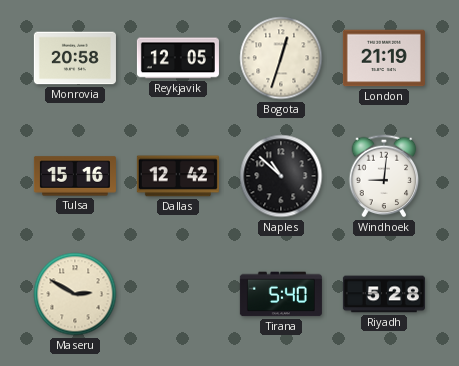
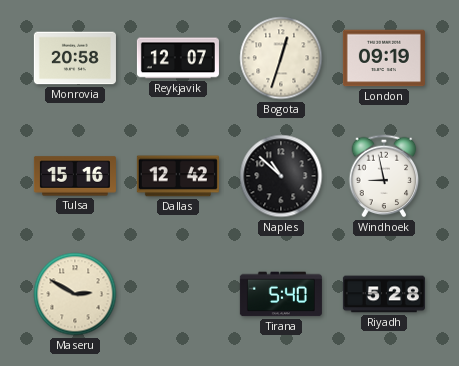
Reykjavik: 12:05 -> 12:07
London: 21:19 -> 09:19
Windhoek: 9:01 -> 8:58
